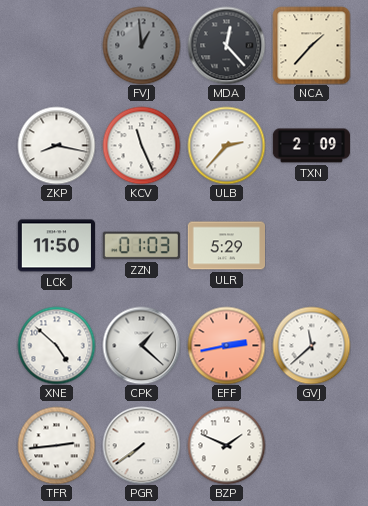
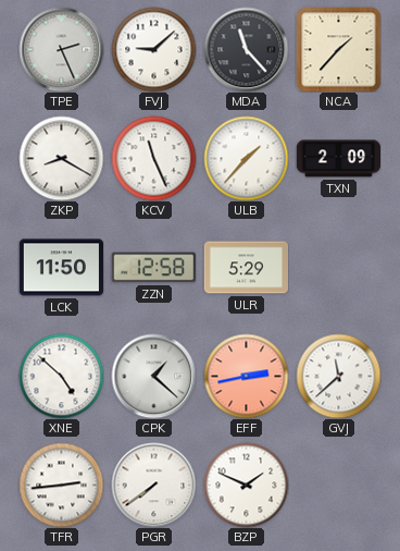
TPE: none -> 2:26
FVJ: 12:59 -> 9:08
FVJ dial: grey -> white
MDA: 12:23 -> 11:23
ZKP: 8:17 -> 8:20
ULB: 2:37 -> 1:37
ZZN: 01:03 -> 12:58
